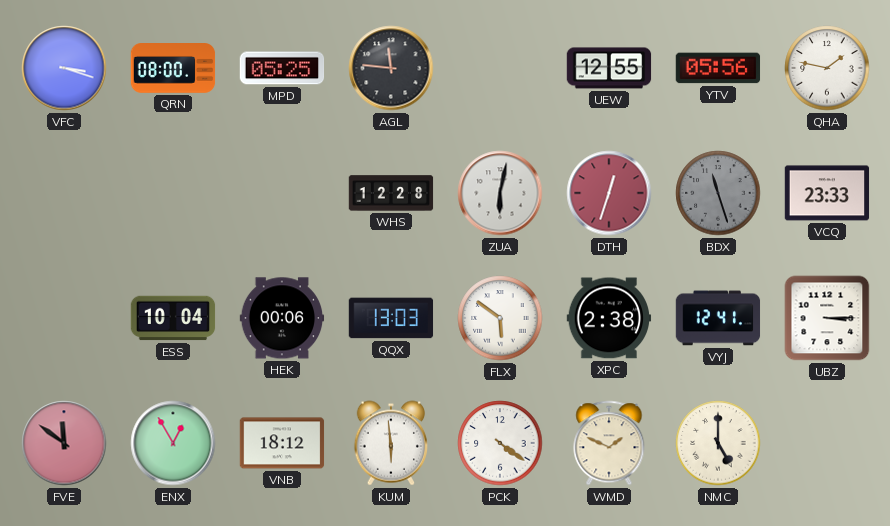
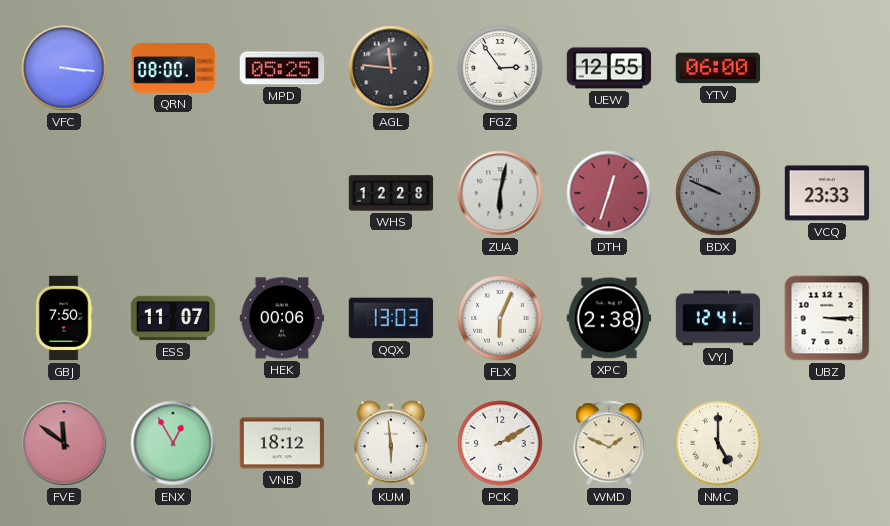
VFC: 3:18 -> 3:16
FGZ: none -> 2:54
YTV: 05:56 -> 06:00
QHA: 1:47 -> none
BDX: 11:27 -> 9:49
GBJ: none -> 7:50
ESS: 10:04 -> 11:07
FLX: 5:51 -> 6:04
PCK: 4:21 -> 2:10
